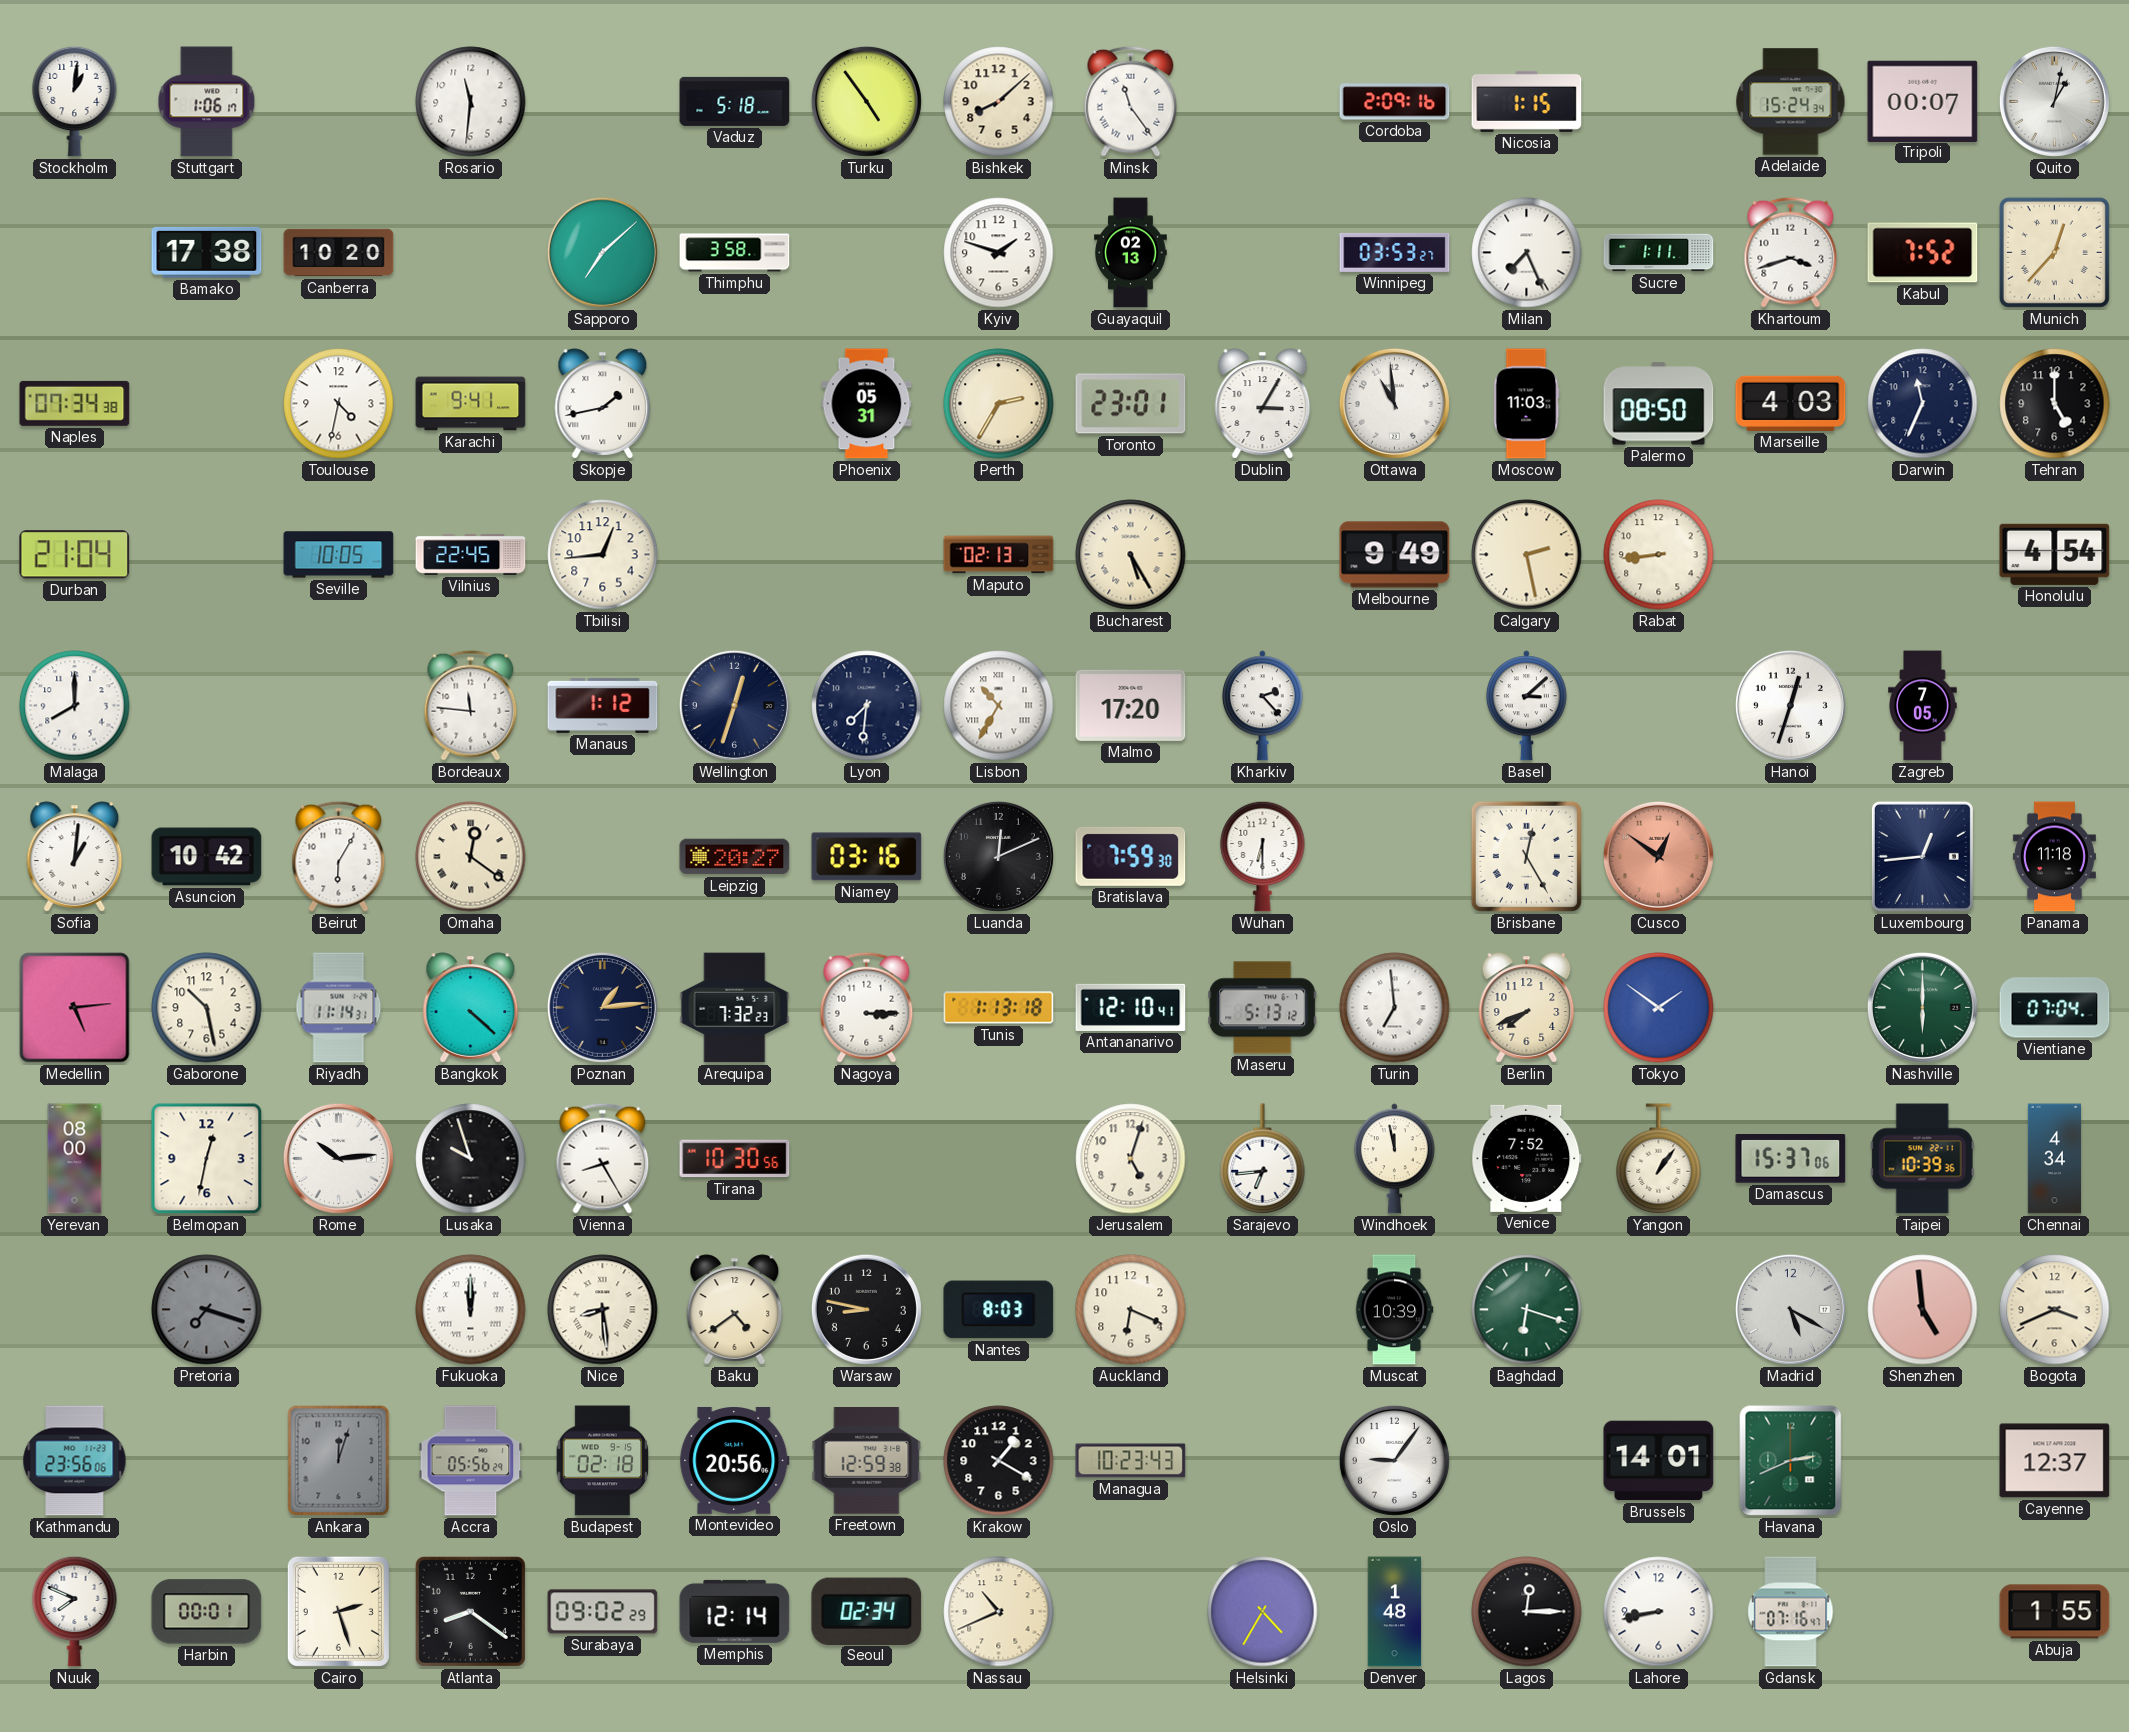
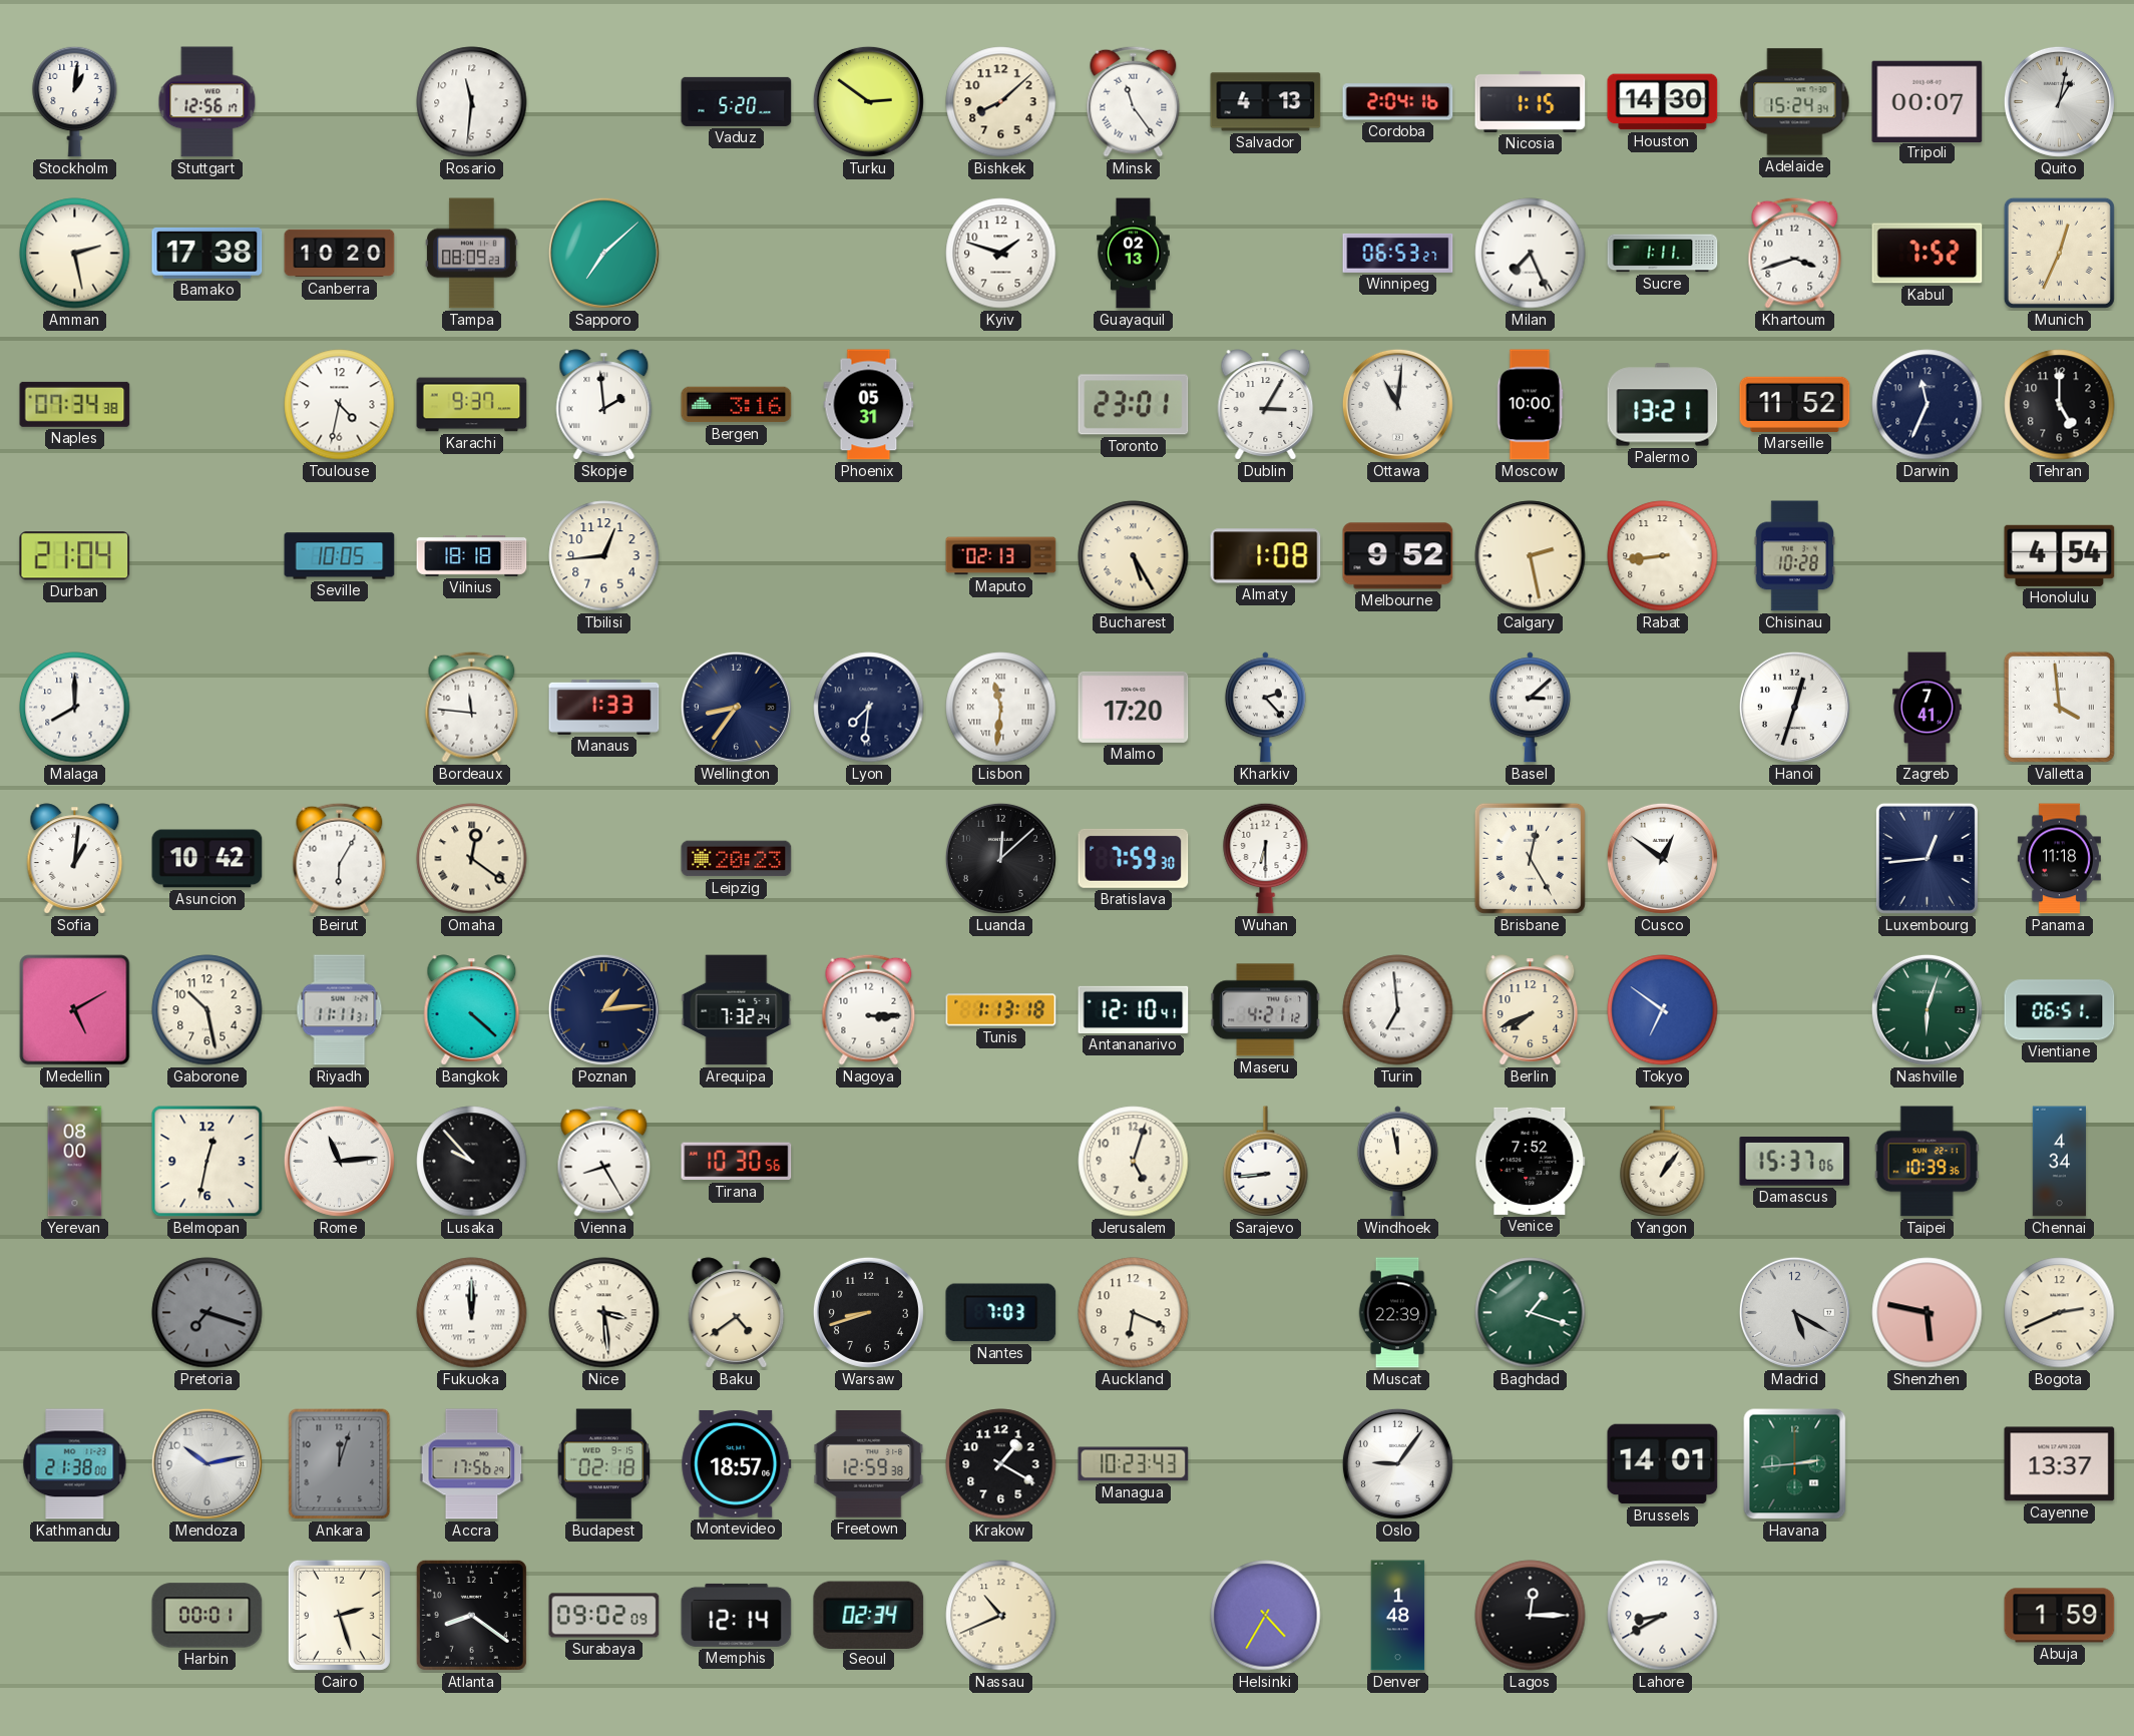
Stuttgart: 1:06 -> 12:56
Vaduz: 5:18 -> 5:20
Turku: 4:54 -> 2:51
Salvador: none -> 4:13
Cordoba: 2:09 -> 2:04
Houston: none -> 14:30
Amman: none -> 2:28
Tampa: none -> 08:09
Thimphu: 3:58 -> none
Winnipeg: 03:53 -> 06:53
Munich: 12:37 -> 12:34
Karachi: 9:41 -> 9:37
Skopje: 1:43 -> 1:59
Bergen: none -> 3:16
Perth: 2:35 -> none
Ottawa: 10:59 -> 11:01
Moscow: 11:03 -> 10:00
Palermo: 08:50 -> 13:21
Marseille: 4:03 -> 11:52
Vilnius: 22:45 -> 18:18
Almaty: none -> 1:08
Melbourne: 9:49 -> 9:52
Chisinau: none -> 10:28
Manaus: 1:12 -> 1:33
Wellington: 12:33 -> 8:36
Lisbon: 10:35 -> 11:31
Zagreb: 7:05 -> 7:41
Valletta: none -> 3:59
Leipzig: 20:27 -> 20:23
Niamey: 03:16 -> none
Luanda: 12:11 -> 12:08
Cusco dial: salmon -> white
Medellin: 5:14 -> 5:10
Riyadh: 11:14 -> 11:11
Arequipa: 7:32:23 -> 7:32:24
Maseru: 5:13 -> 4:21
Tokyo: 1:51 -> 6:51
Nashville: 6:00 -> 6:03
Vientiane: 07:04 -> 06:51
Rome: 10:14 -> 11:14
Lusaka: 9:57 -> 9:53
Sarajevo: 6:44 -> 8:44
Nice: 8:29 -> 3:29
Warsaw: 8:47 -> 8:42
Nantes: 8:03 -> 7:03
Muscat: 10:39 -> 22:39
Baghdad: 6:18 -> 1:18
Shenzhen: 4:59 -> 5:47
Bogota: 3:41 -> 2:41
Kathmandu: 23:56 -> 21:38
Mendoza: none -> 10:13
Accra: 05:56 -> 17:56
Montevideo: 20:56 -> 18:57
Havana: 2:41 -> 2:44
Cayenne: 12:37 -> 13:37
Nuuk: 7:49 -> none
Surabaya: 09:02:29 -> 09:02:09
Lahore: 8:43 -> 8:40
Gdansk: 07:16 -> none
Abuja: 1:55 -> 1:59
